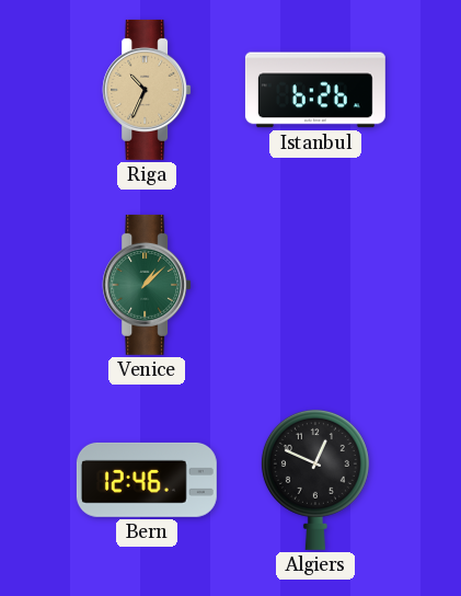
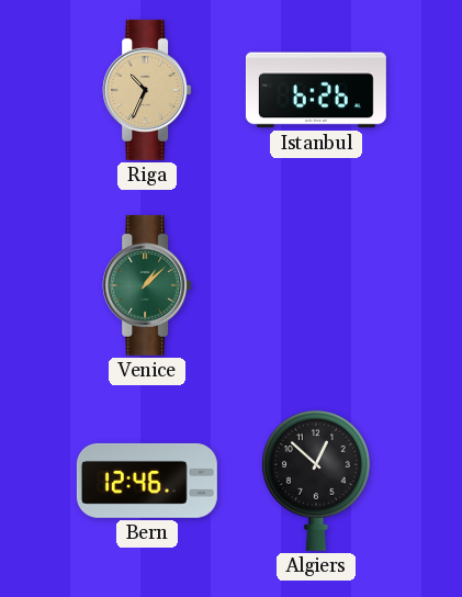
Algiers: 12:49 -> 12:52
